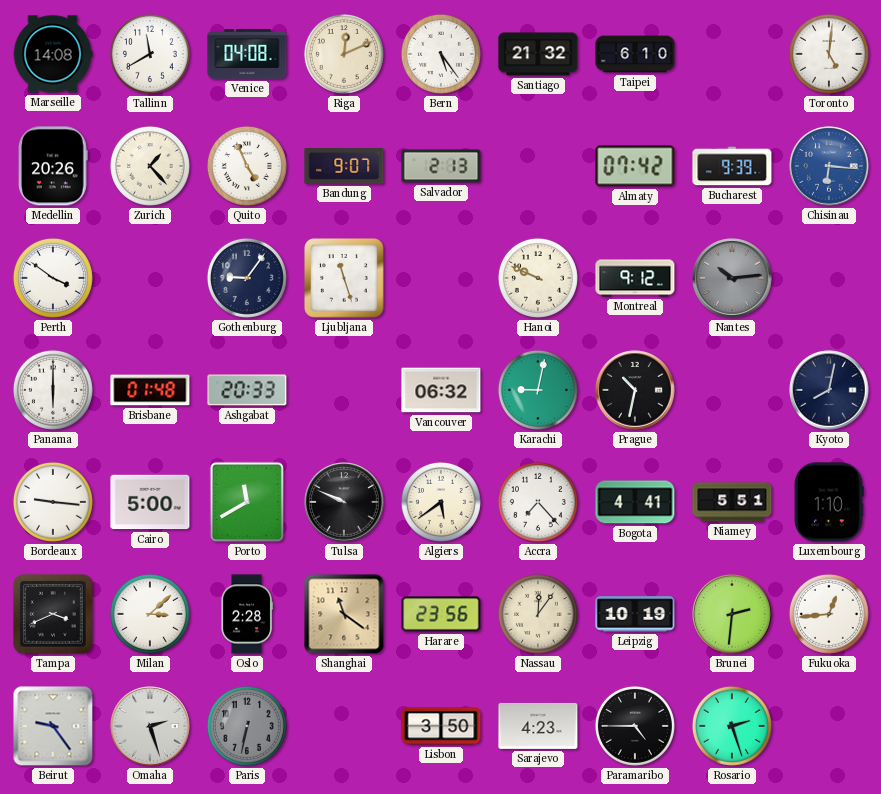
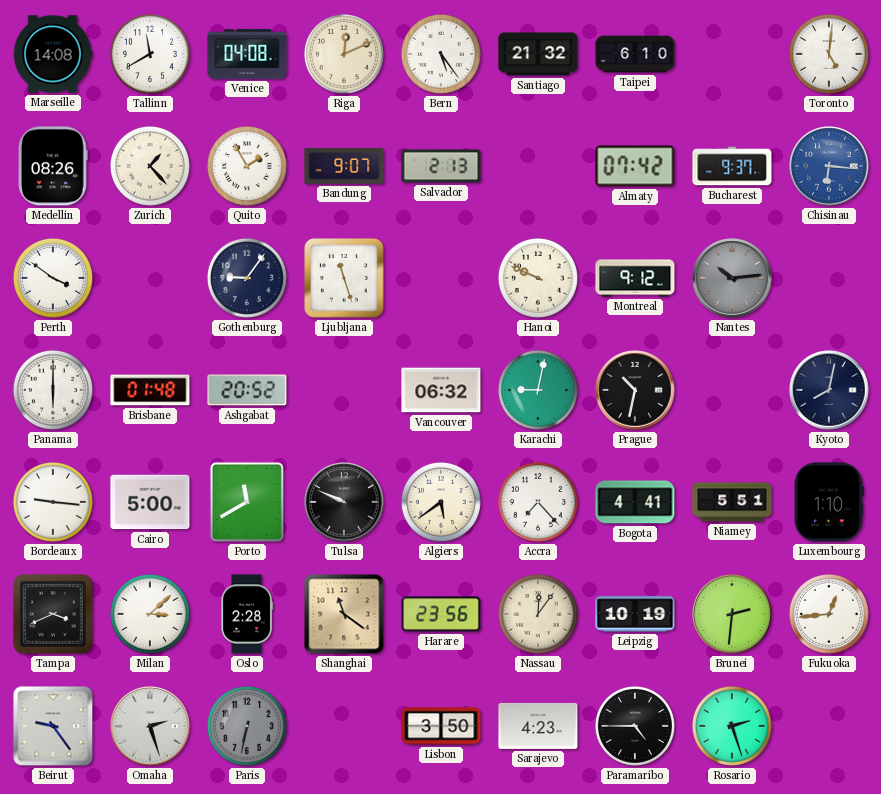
Medellin: 20:26 -> 08:26
Quito: 4:56 -> 1:55
Bucharest: 9:39 -> 9:37
Ashgabat: 20:33 -> 20:52
